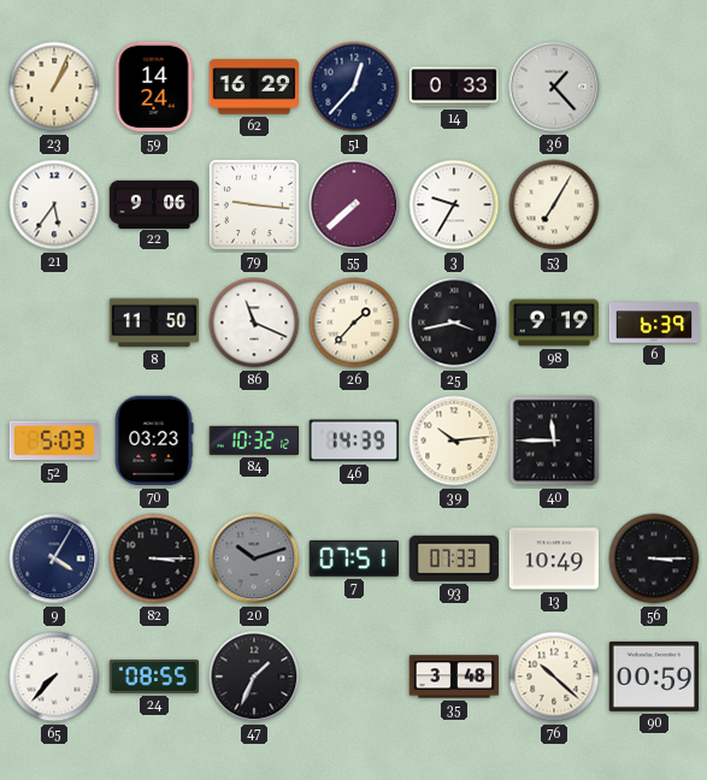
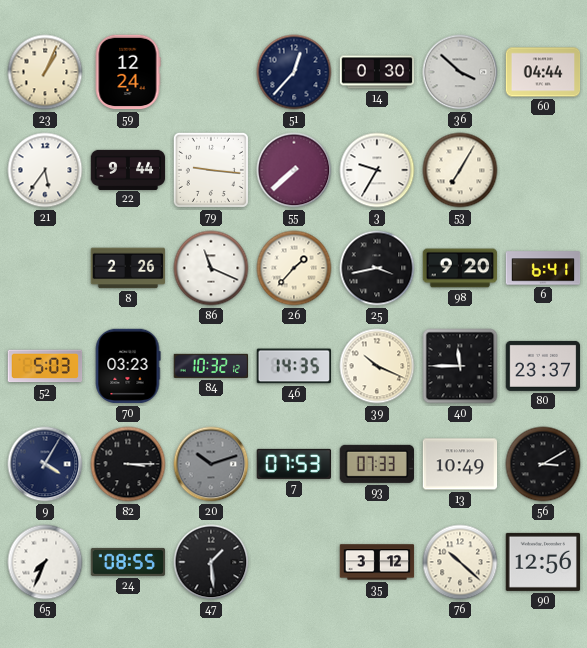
59: 14:24 -> 12:24
62: 16:29 -> none
14: 0:33 -> 0:30
36: 1:23 -> 3:52
60: none -> 04:44
22: 9:06 -> 9:44
8: 11:50 -> 2:26
98: 9:19 -> 9:20
6: 6:39 -> 6:41
46: 14:39 -> 14:35
39: 10:14 -> 10:19
80: none -> 23:37
7: 07:51 -> 07:53
56: 3:15 -> 3:10
65: 7:37 -> 7:34
47: 1:34 -> 1:29
35: 3:48 -> 3:12
90: 00:59 -> 12:56
